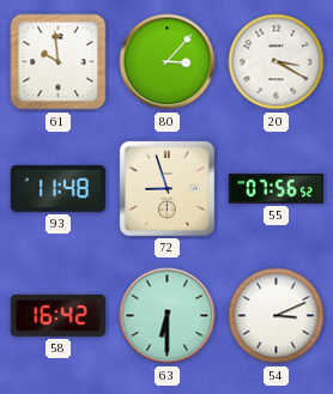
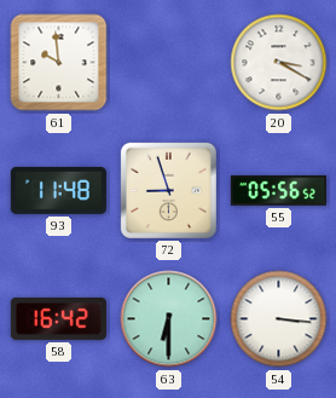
80: 3:07 -> none
55: 07:56 -> 05:56
54: 3:11 -> 3:16
